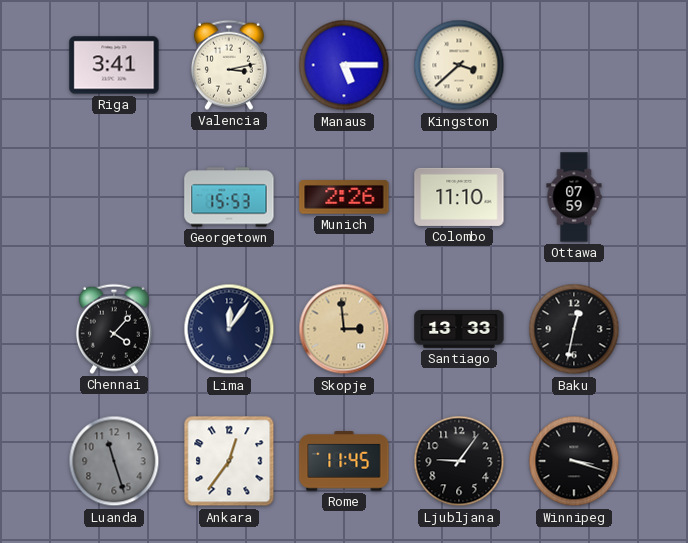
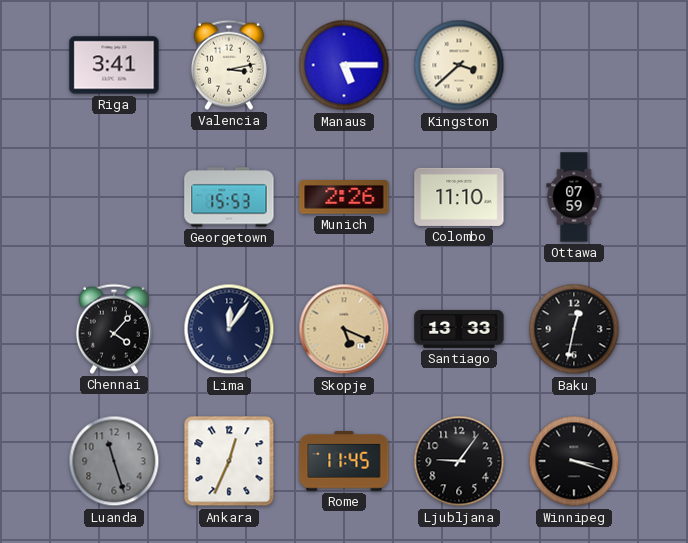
Skopje: 2:59 -> 5:19
Ankara: 12:36 -> 12:34
